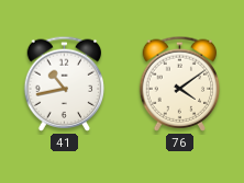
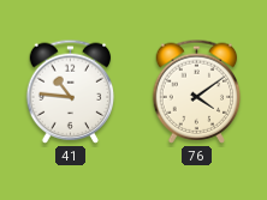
41: 10:43 -> 10:46
